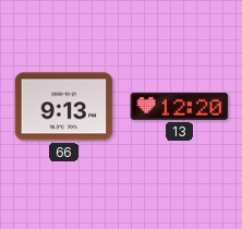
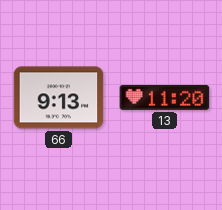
13: 12:20 -> 11:20
